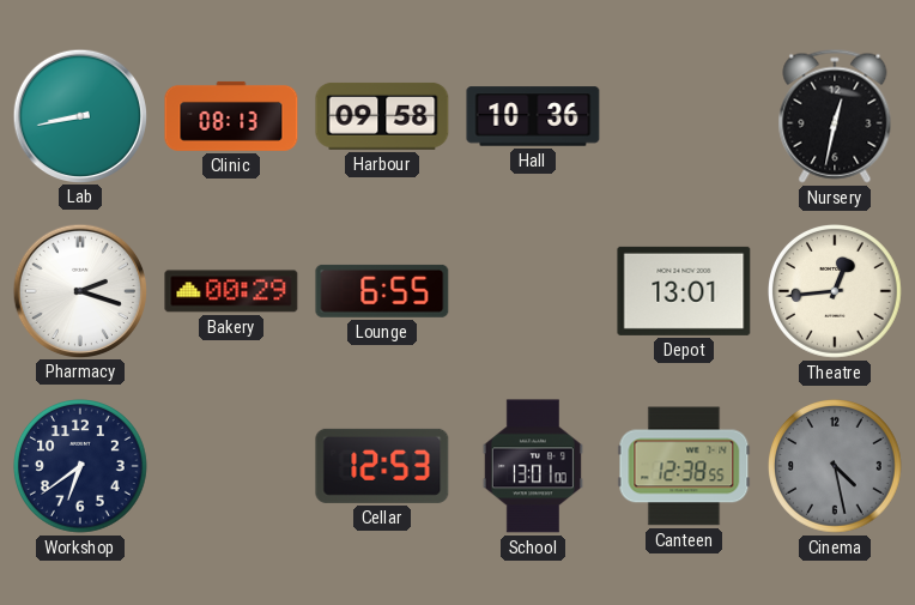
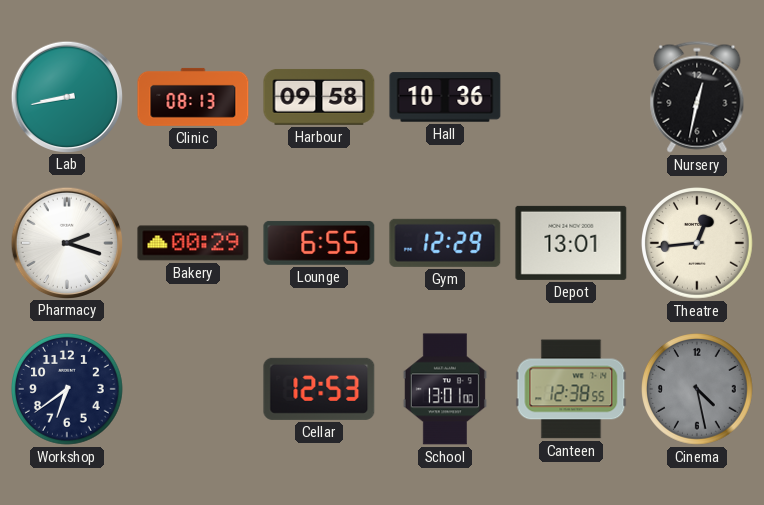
Gym: none -> 12:29
